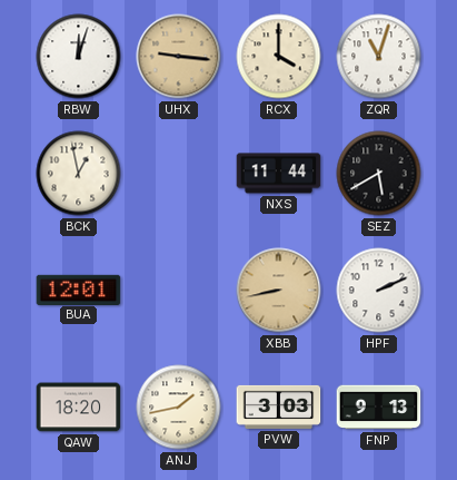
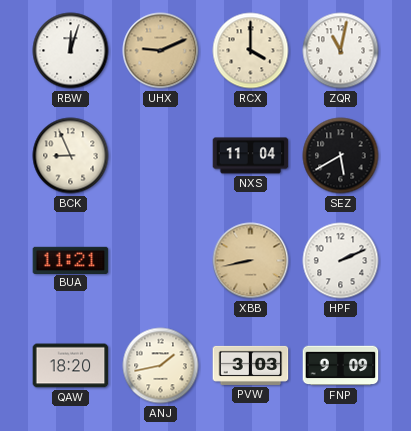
UHX: 9:16 -> 9:11
ZQR: 11:03 -> 11:02
BCK: 12:58 -> 8:56
NXS: 11:44 -> 11:04
BUA: 12:01 -> 11:21
FNP: 9:13 -> 9:09
